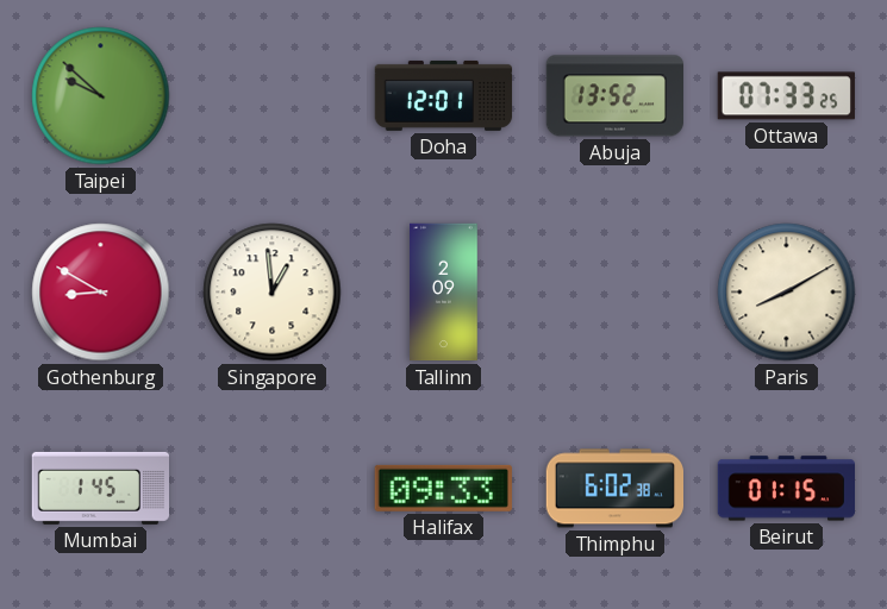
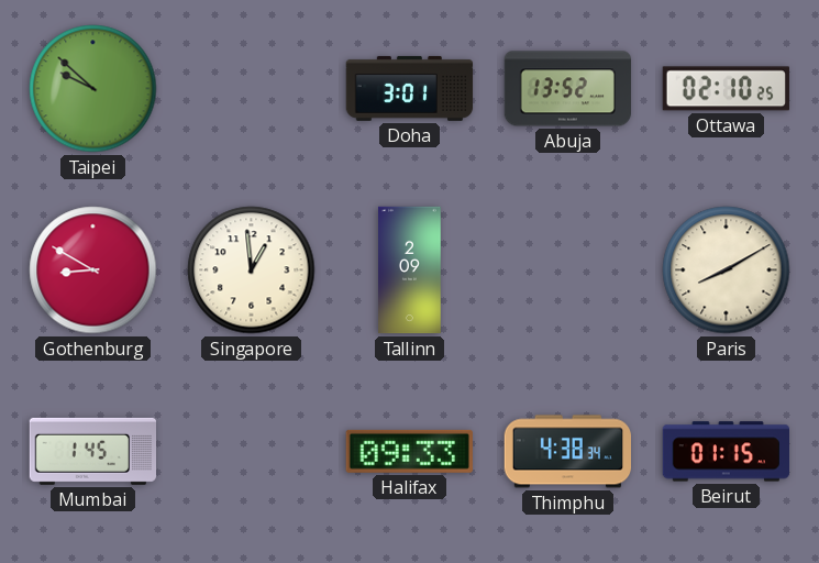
Doha: 12:01 -> 3:01
Ottawa: 07:33 -> 02:10
Thimphu: 6:02 -> 4:38
